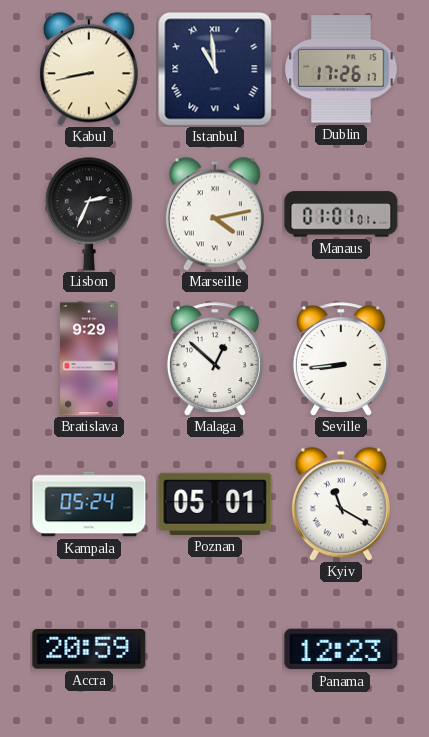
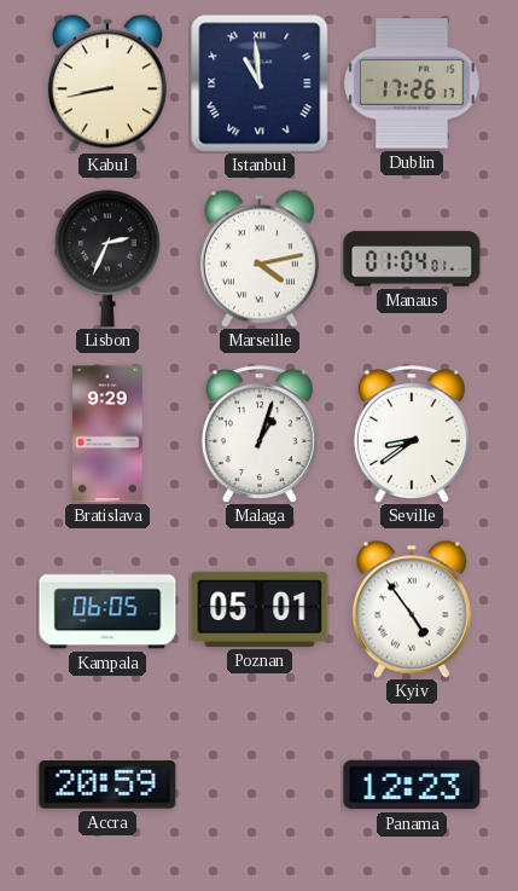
Manaus: 01:01 -> 01:04
Malaga: 12:52 -> 1:03
Seville: 8:44 -> 8:39
Kampala: 05:24 -> 06:05
Kyiv: 11:20 -> 4:54
